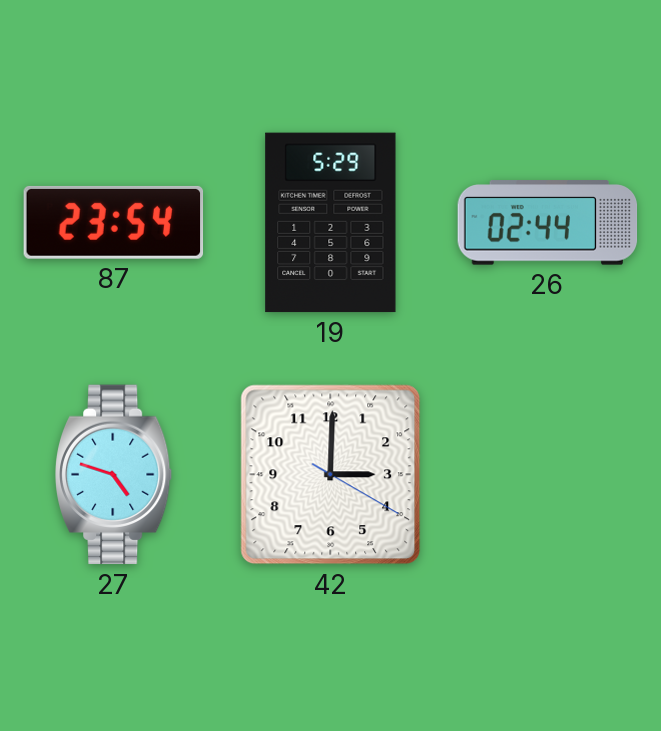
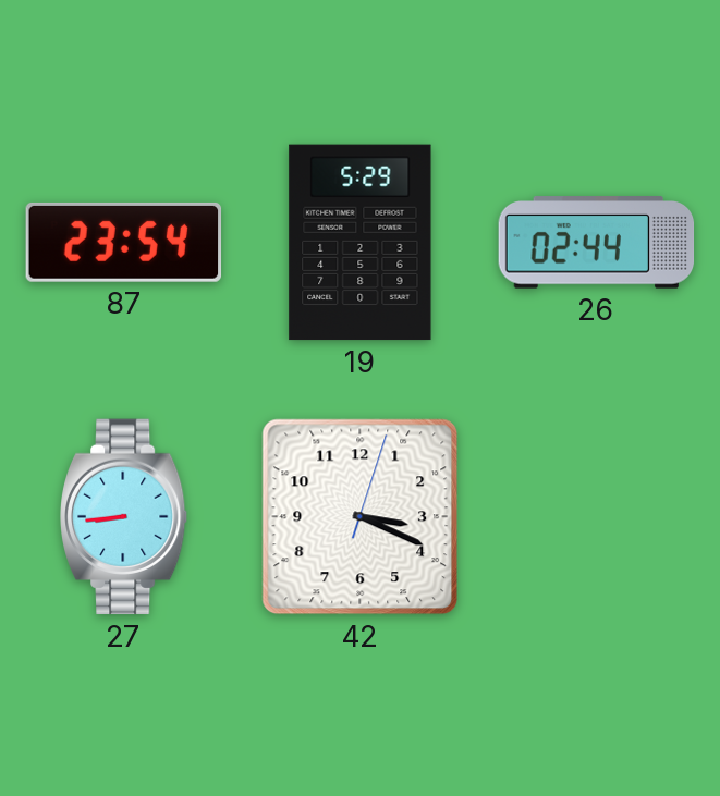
27: 4:48 -> 8:44
42: 3:00 -> 3:19
